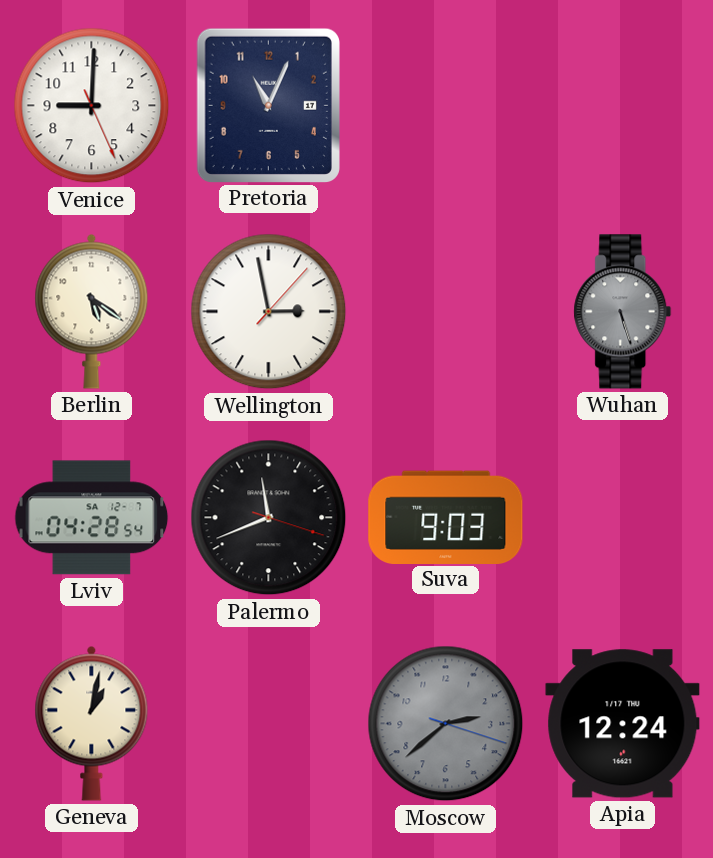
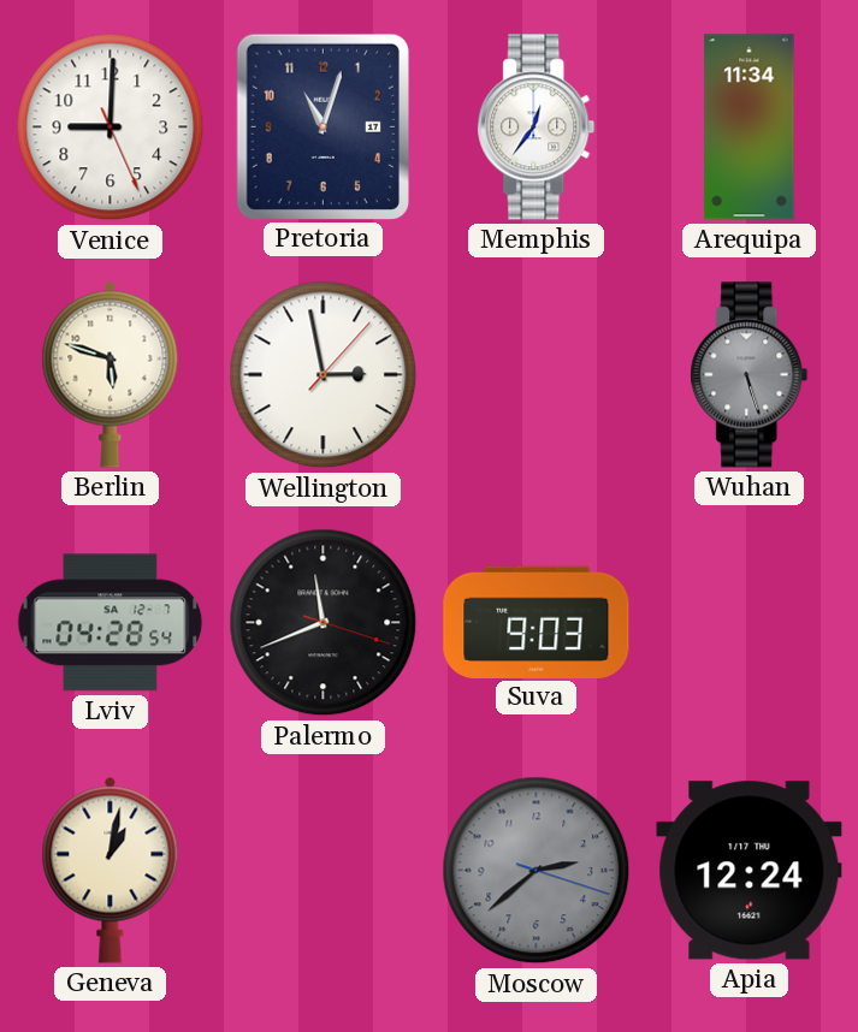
Pretoria: 11:04 -> 11:03
Memphis: none -> 12:36
Arequipa: none -> 11:34
Berlin: 5:21 -> 5:48
